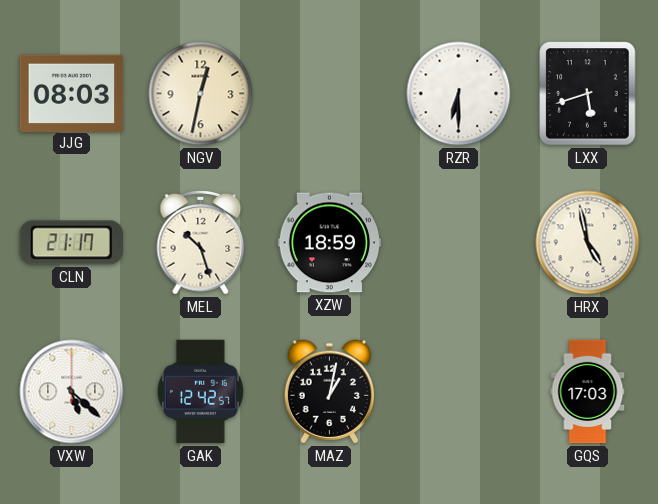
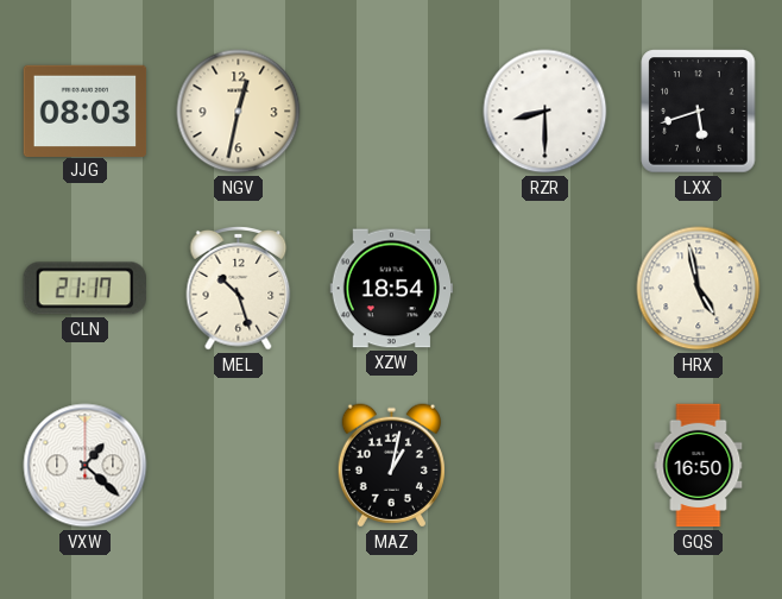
RZR: 6:30 -> 8:30
XZW: 18:59 -> 18:54
VXW: 5:22 -> 1:22
GAK: 12:42 -> none
GQS: 17:03 -> 16:50
